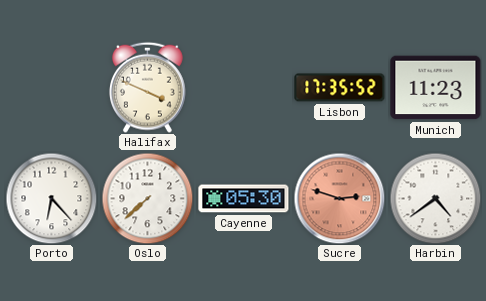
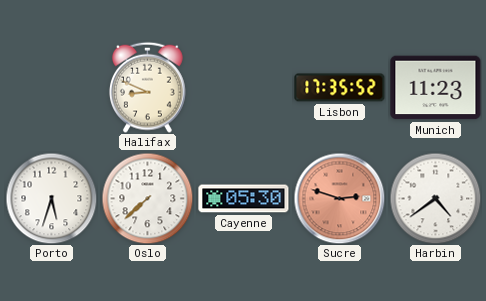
Halifax: 3:49 -> 8:49
Porto: 6:23 -> 5:33
